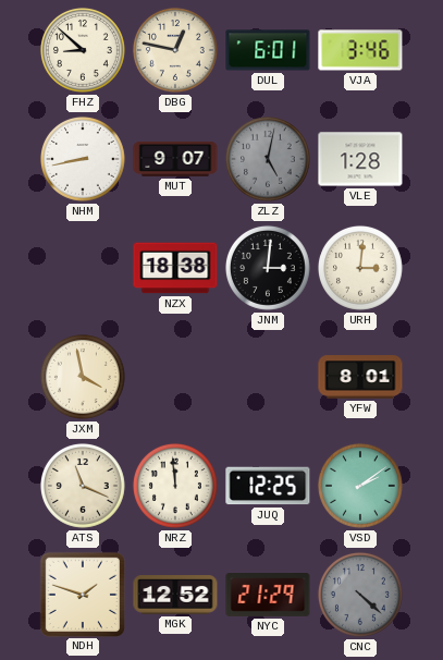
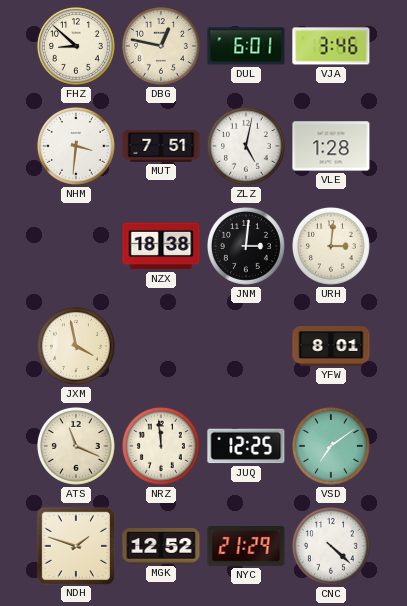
NHM: 8:43 -> 3:31
MUT: 9:07 -> 7:51
ZLZ dial: grey -> white
VSD: 2:09 -> 7:09
CNC dial: grey -> white
